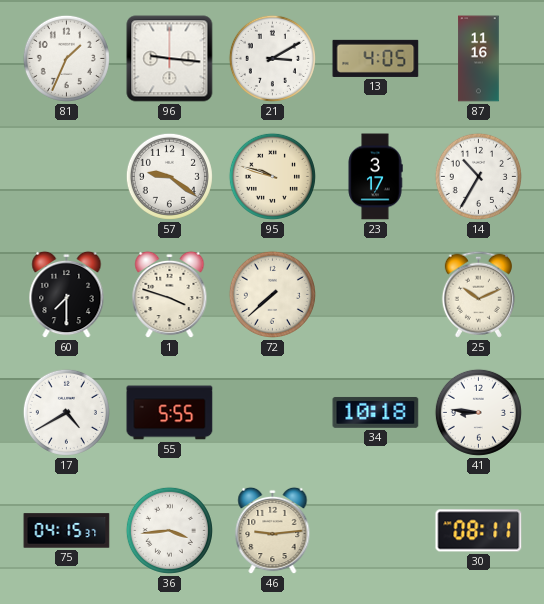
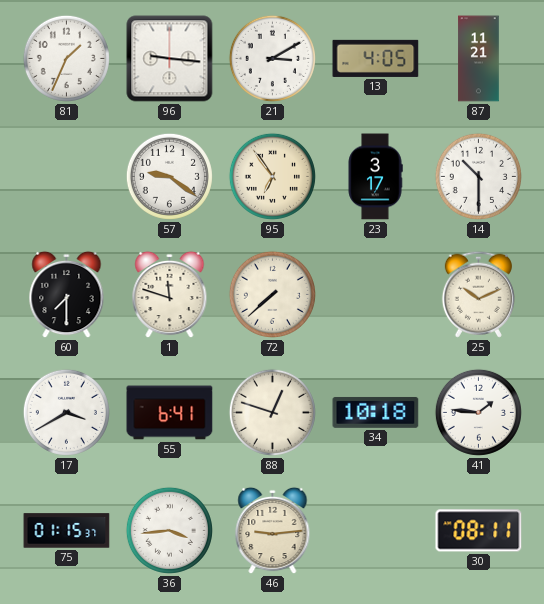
87: 11:16 -> 11:21
95: 9:48 -> 6:54
14: 10:35 -> 10:30
1: 3:48 -> 11:48
17: 4:40 -> 3:40
55: 5:55 -> 6:41
88: none -> 12:48
41: 8:46 -> 1:46
75: 04:15 -> 01:15
